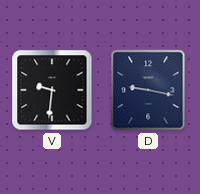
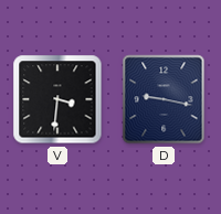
V: 9:31 -> 3:31
